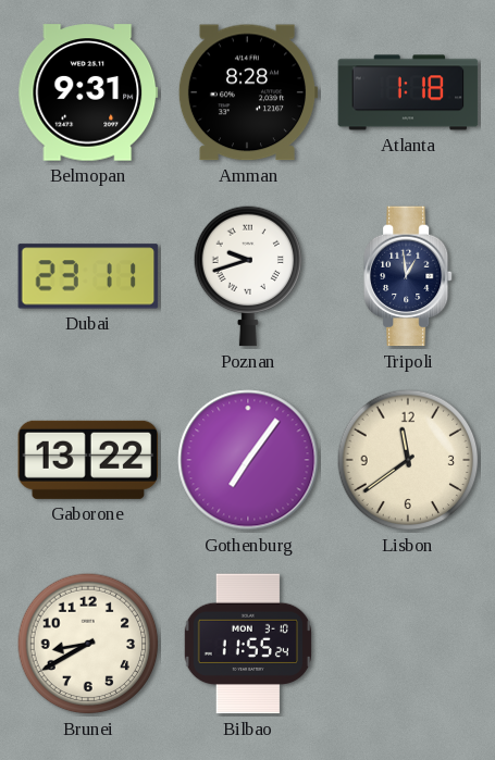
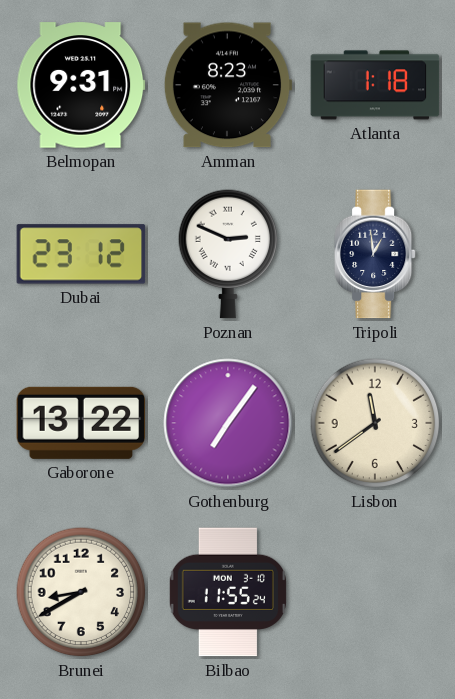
Amman: 8:28 -> 8:23
Dubai: 23:11 -> 23:12
Poznan: 9:42 -> 2:49
